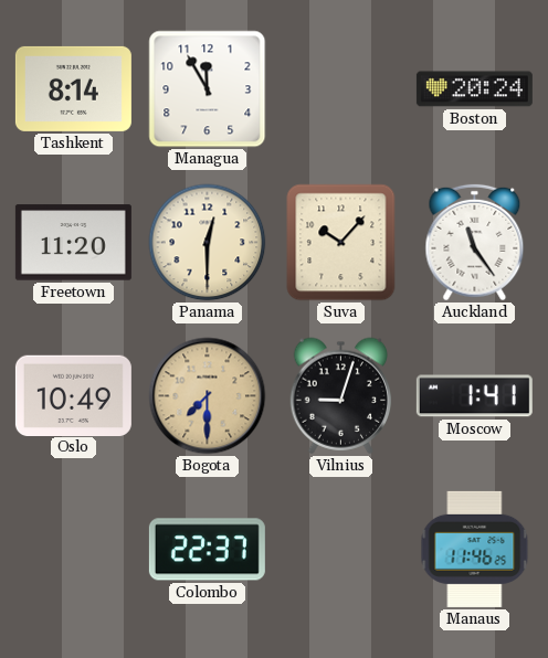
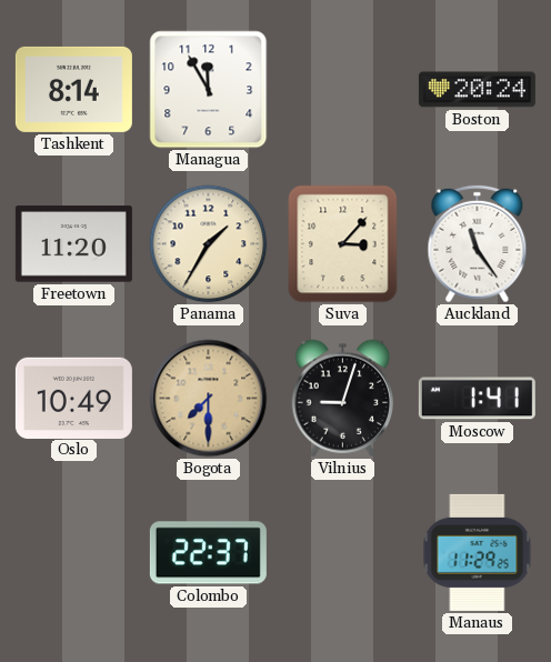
Panama: 12:30 -> 1:35
Suva: 10:07 -> 3:07
Manaus: 11:46 -> 11:29
